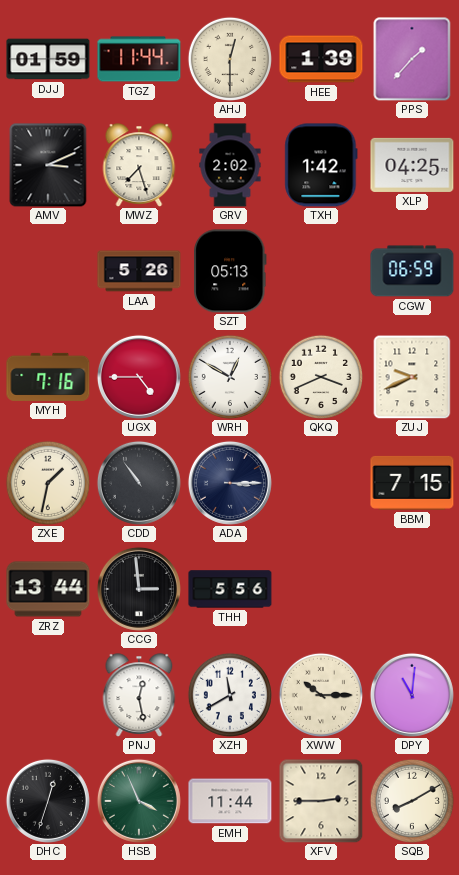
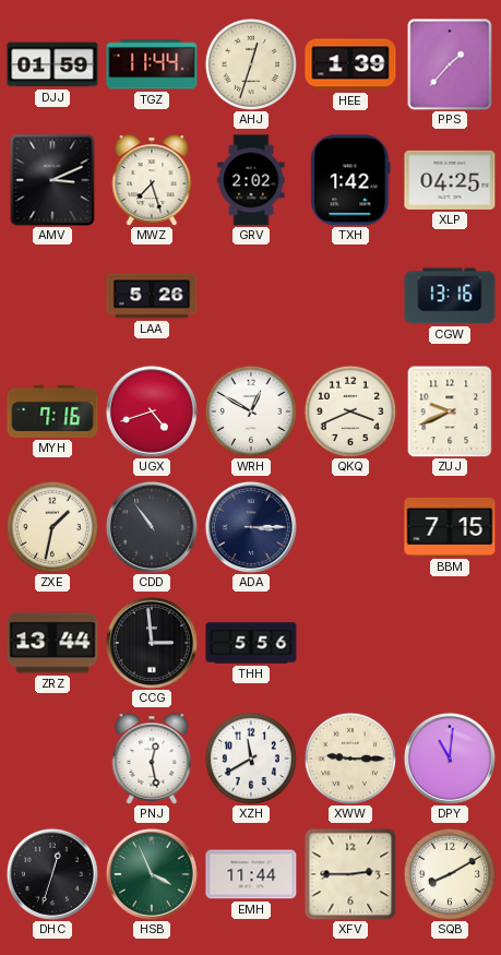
AHJ: 12:30 -> 12:33
SZT: 05:13 -> none
CGW: 06:59 -> 13:16
UGX: 4:45 -> 4:42
XWW: 10:15 -> 9:15
